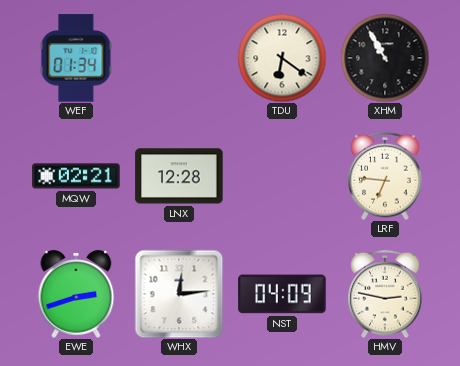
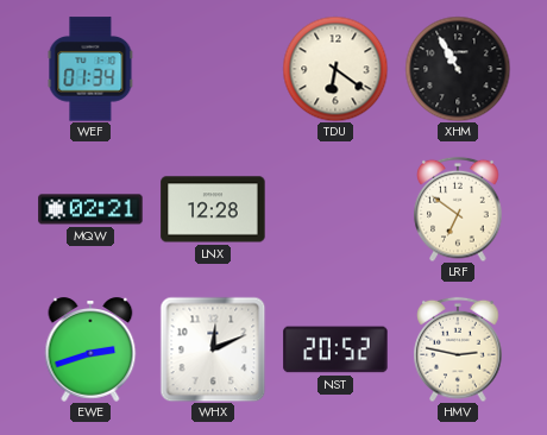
LRF: 6:46 -> 6:51
WHX: 12:14 -> 12:11
NST: 04:09 -> 20:52
